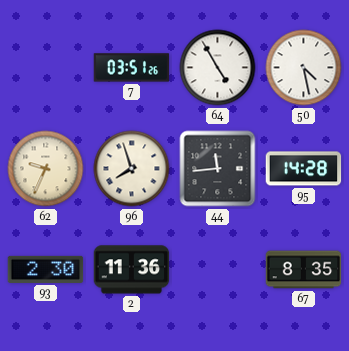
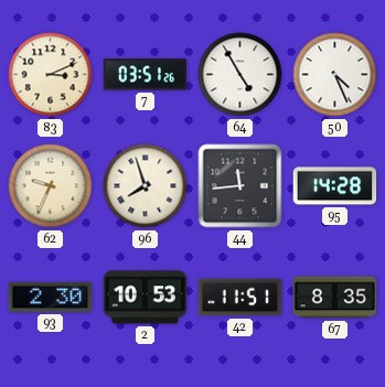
83: none -> 3:11
50: 4:28 -> 4:26
2: 11:36 -> 10:53
42: none -> 11:51
